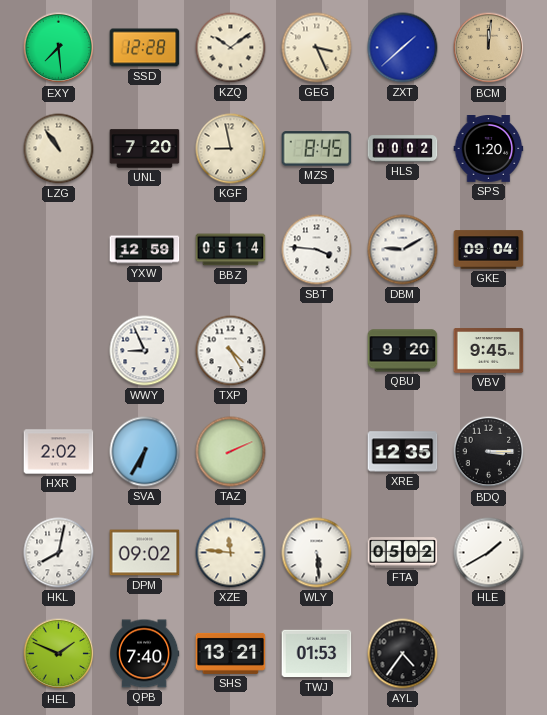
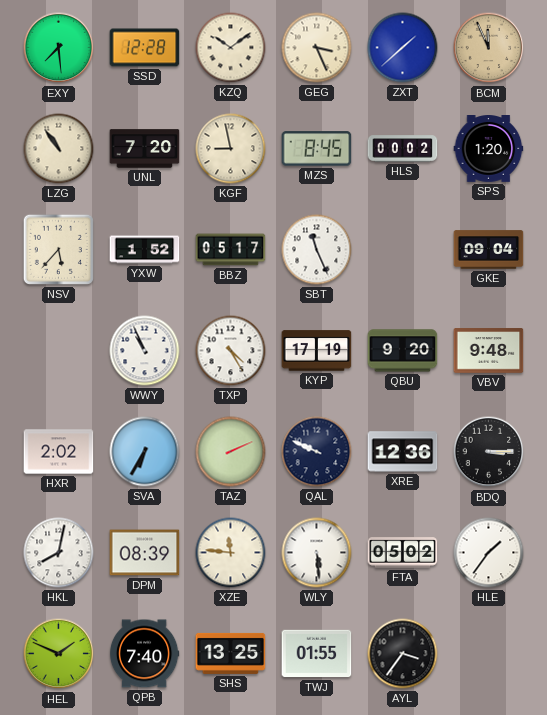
BCM: 12:01 -> 11:56
NSV: none -> 5:37
YXW: 12:59 -> 1:52
BBZ: 05:14 -> 05:17
SBT: 3:46 -> 11:26
DBM: 9:10 -> none
WWY: 8:56 -> 10:56
KYP: none -> 17:19
VBV: 9:45 -> 9:48
QAL: none -> 9:49
XRE: 12:35 -> 12:36
DPM: 09:02 -> 08:39
HLE: 1:40 -> 1:36
SHS: 13:21 -> 13:25
TWJ: 01:53 -> 01:55
AYL: 4:36 -> 3:36
